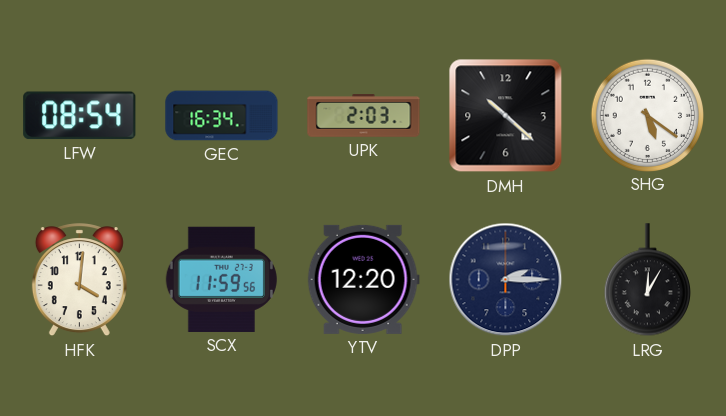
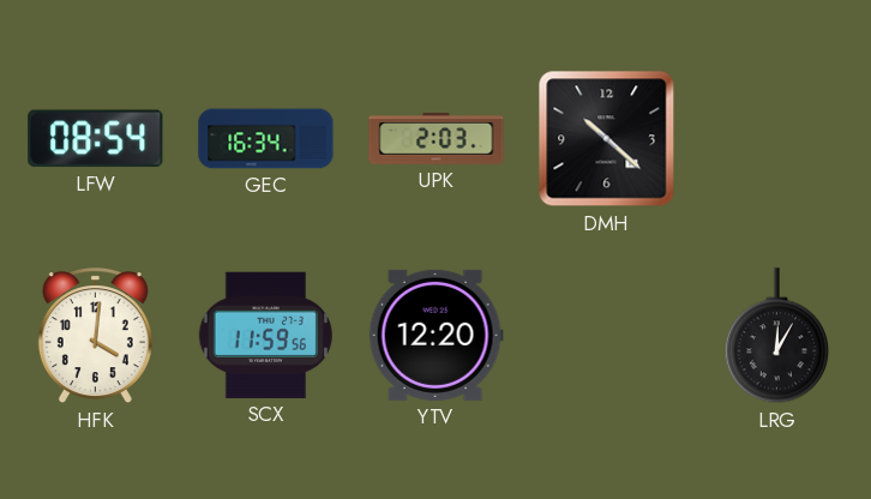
SHG: 5:21 -> none
DPP: 2:15 -> none
